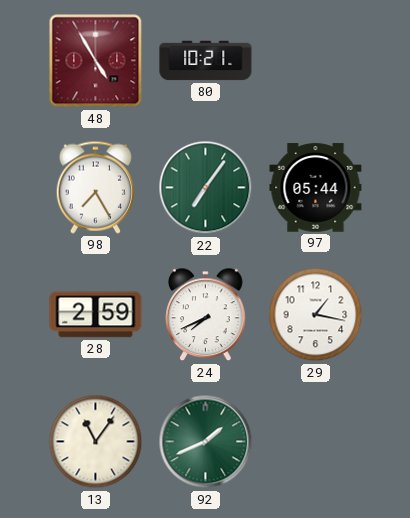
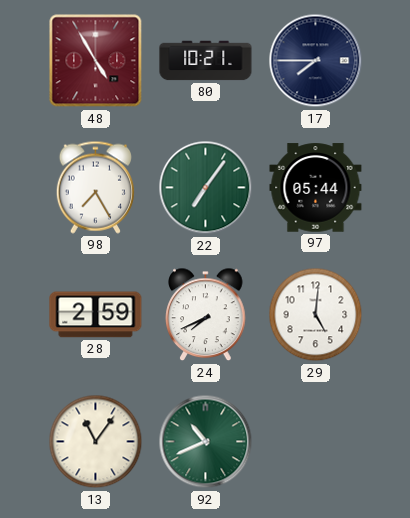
17: none -> 7:45
29: 1:17 -> 5:01
92: 1:41 -> 10:41
